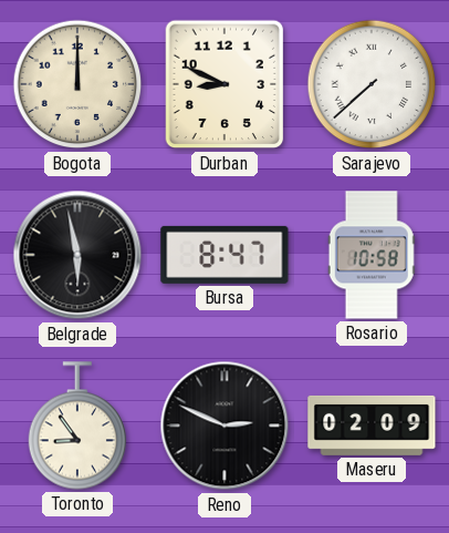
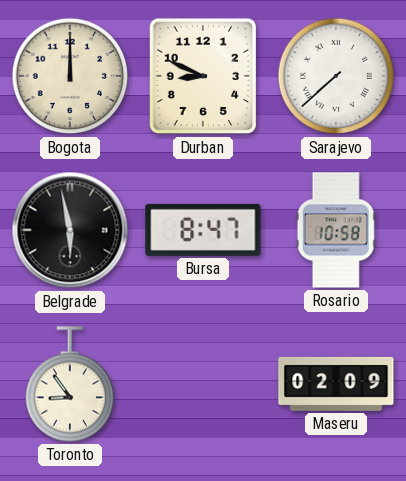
Reno: 2:49 -> none
